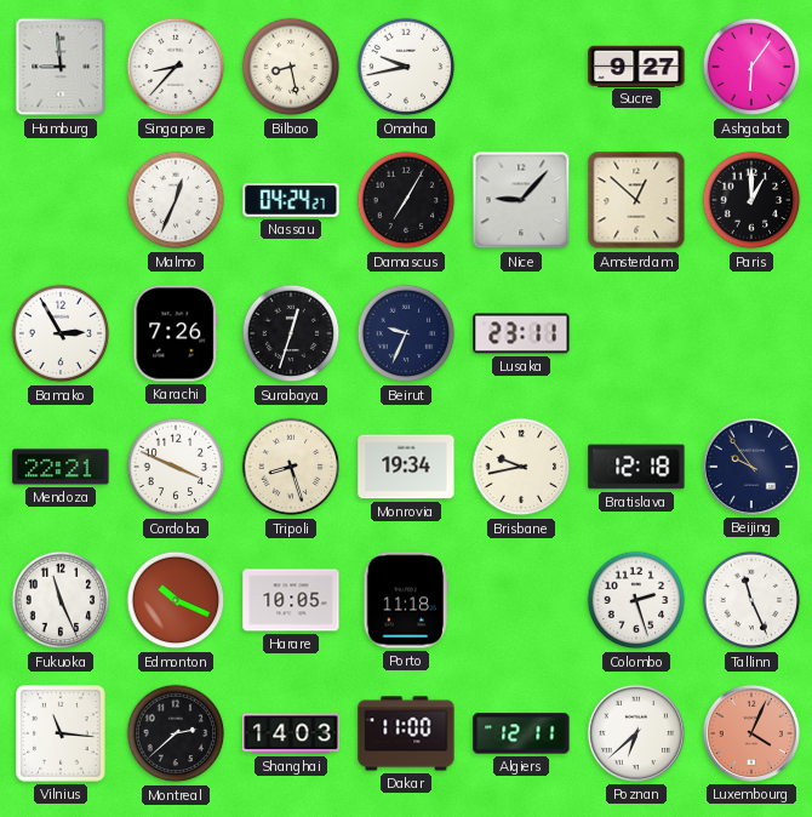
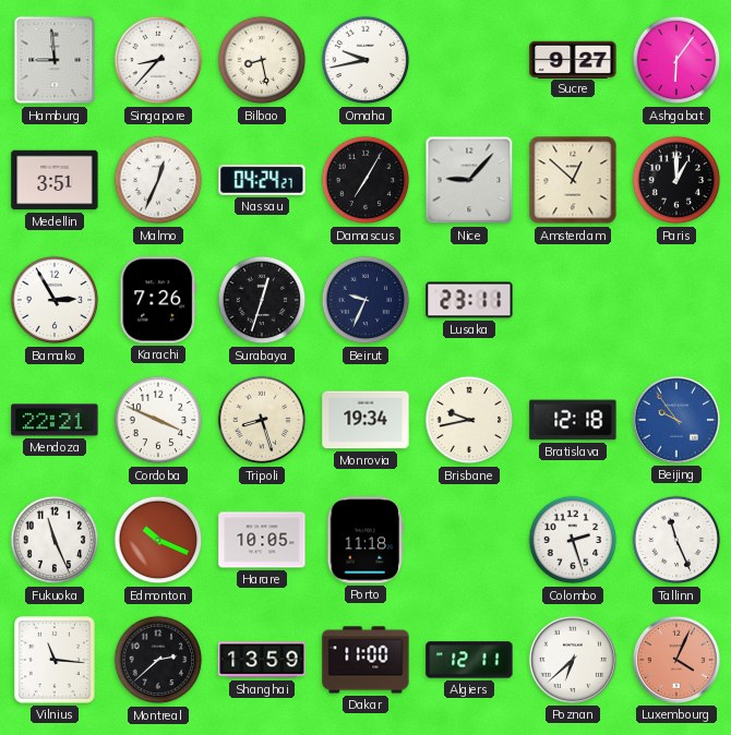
Medellin: none -> 3:51
Beijing dial: navy -> blue
Shanghai: 14:03 -> 13:59
